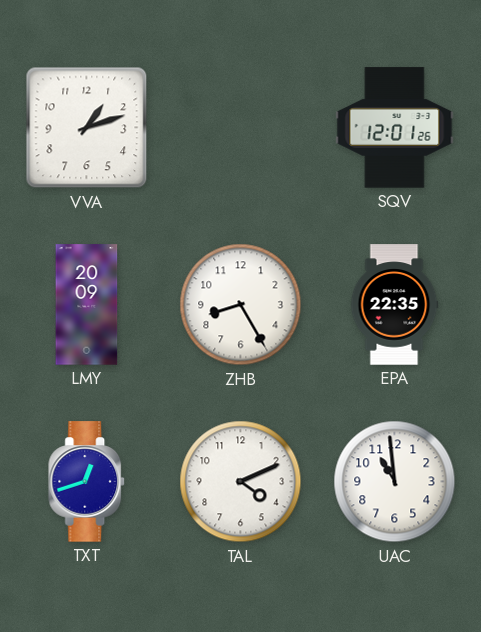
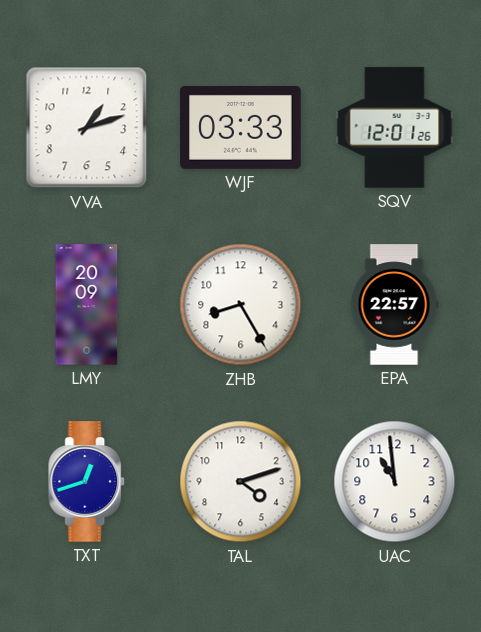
WJF: none -> 03:33
EPA: 22:35 -> 22:57
TAL: 4:11 -> 4:12
